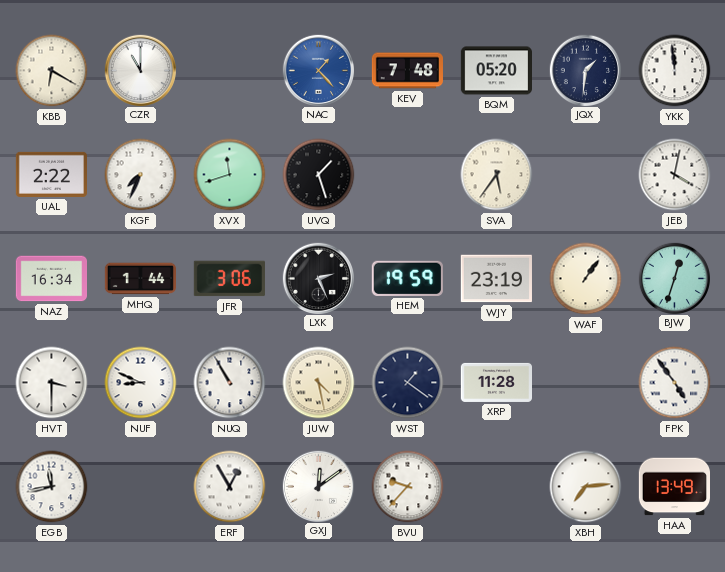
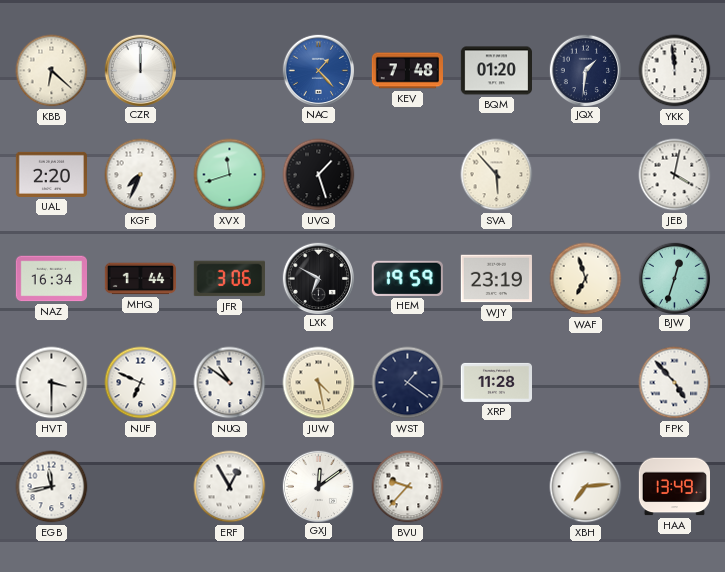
KBB: 6:20 -> 6:22
CZR: 11:00 -> 12:00
BQM: 05:20 -> 01:20
UAL: 2:22 -> 2:20
SVA: 5:36 -> 5:53
LXK: 2:26 -> 6:50
WAF: 1:06 -> 6:57
NUF: 8:49 -> 6:49
NUQ: 10:55 -> 10:51
FPK: 4:54 -> 4:53
